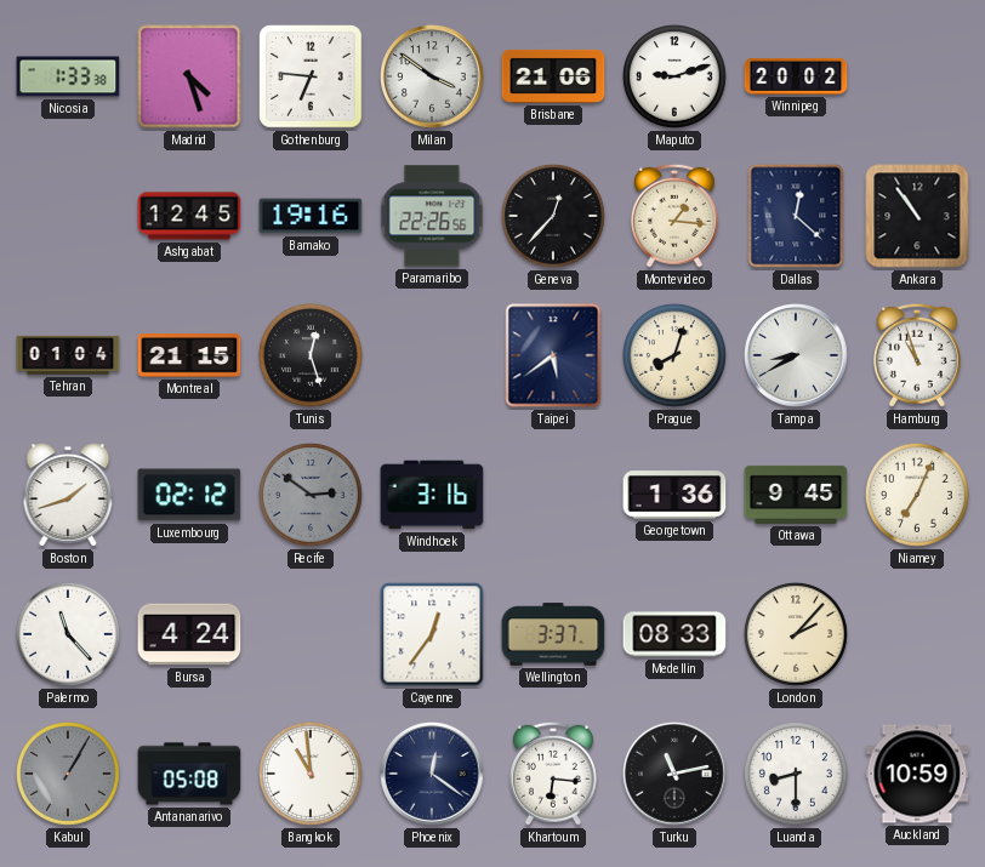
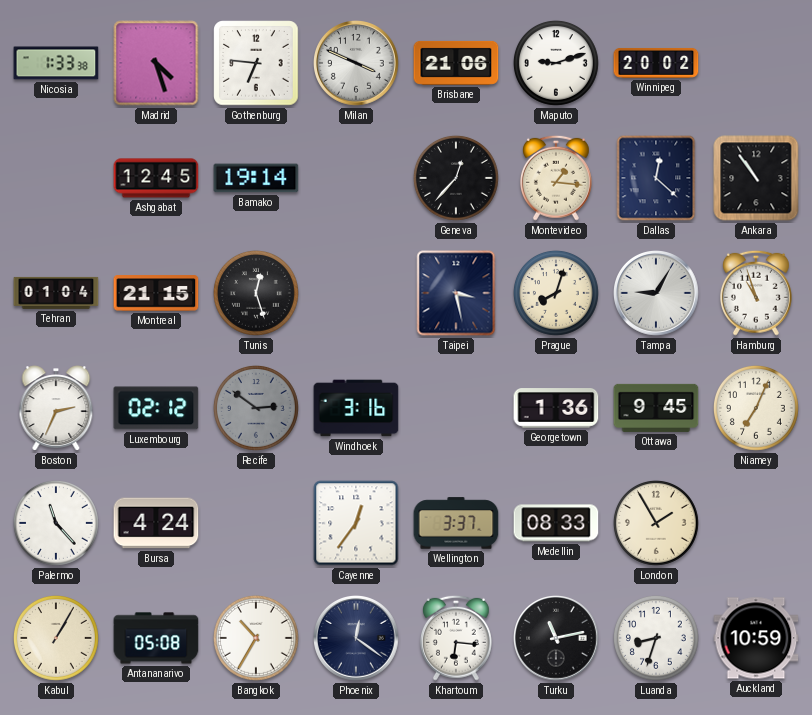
Milan: 3:51 -> 3:49
Bamako: 19:16 -> 19:14
Paramaribo: 22:26 -> none
Taipei: 5:39 -> 3:28
Tampa: 8:40 -> 9:05
Boston: 1:42 -> 2:34
London: 2:07 -> 1:55
Kabul dial: grey -> cream
Bangkok: 10:59 -> 10:35
Luanda: 8:30 -> 8:33
